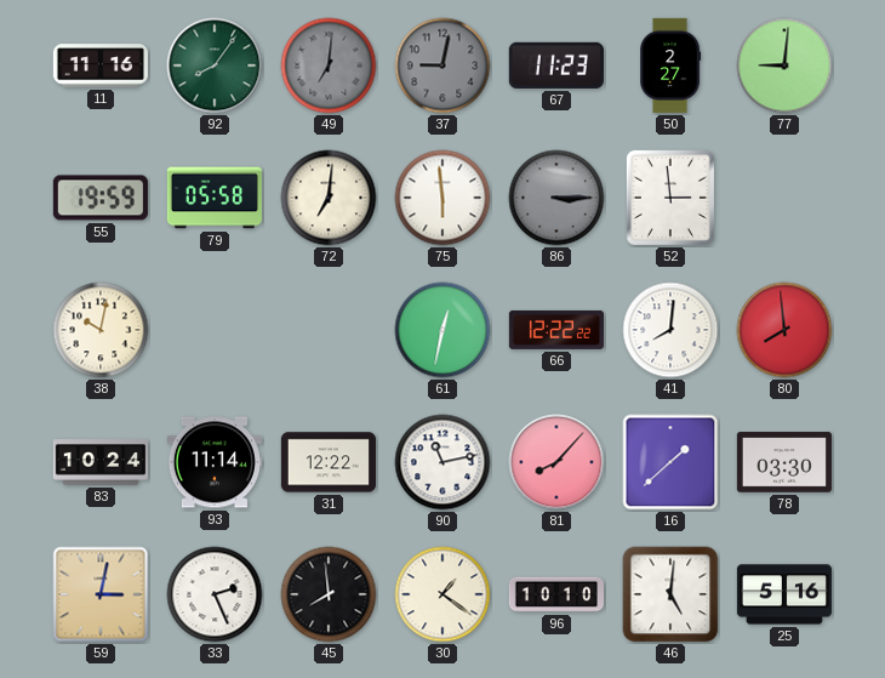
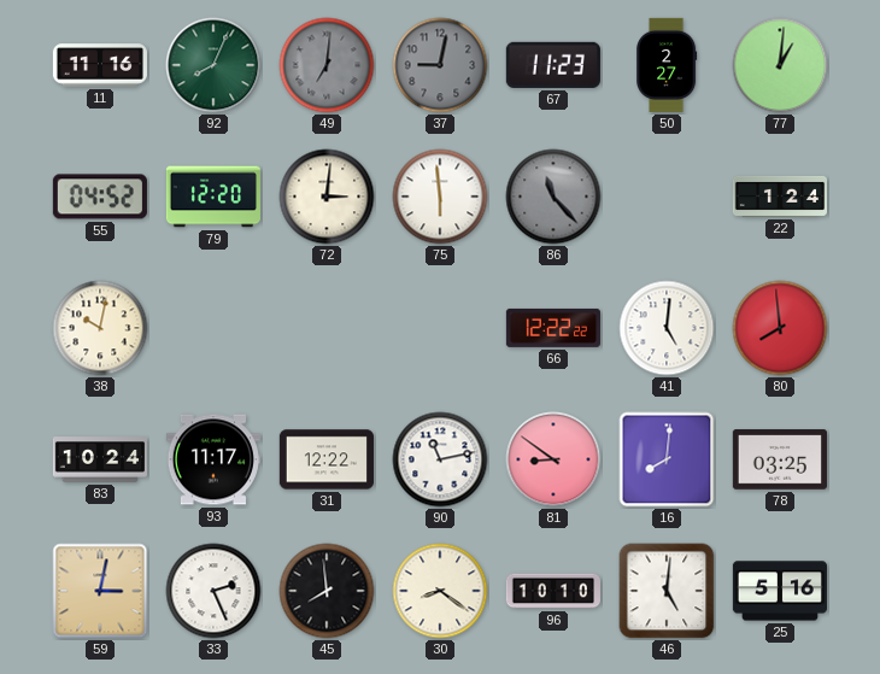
92: 8:06 -> 8:04
77: 9:01 -> 1:01
55: 19:59 -> 04:52
79: 05:58 -> 12:20
72: 7:01 -> 3:01
86: 3:15 -> 11:23
52: 2:59 -> none
22: none -> 1:24
61: 12:32 -> none
41: 8:01 -> 5:01
93: 11:14 -> 11:17
81: 8:07 -> 8:51
16: 1:38 -> 8:01
78: 03:30 -> 03:25
30: 1:21 -> 8:21
